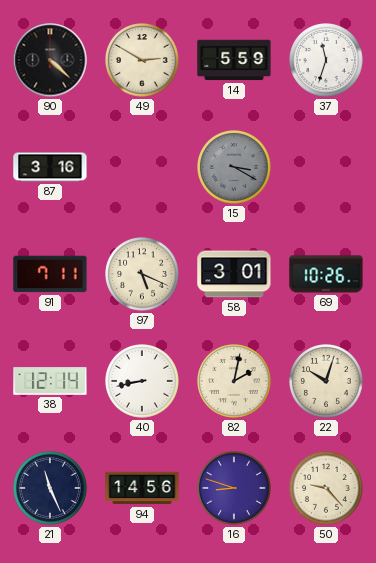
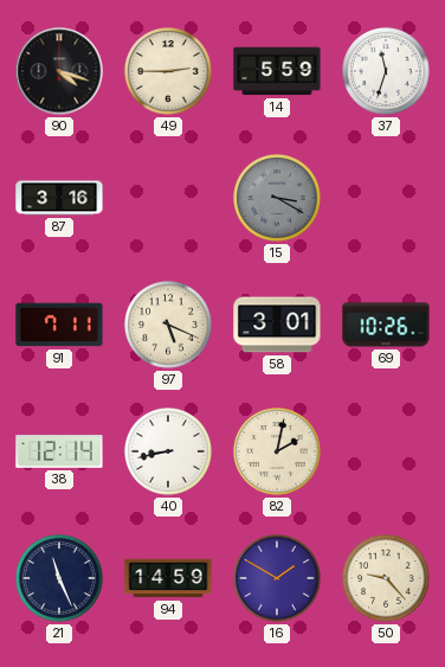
90: 4:22 -> 4:18
49: 2:50 -> 2:45
22: 10:03 -> none
94: 14:56 -> 14:59
16: 8:48 -> 1:50
